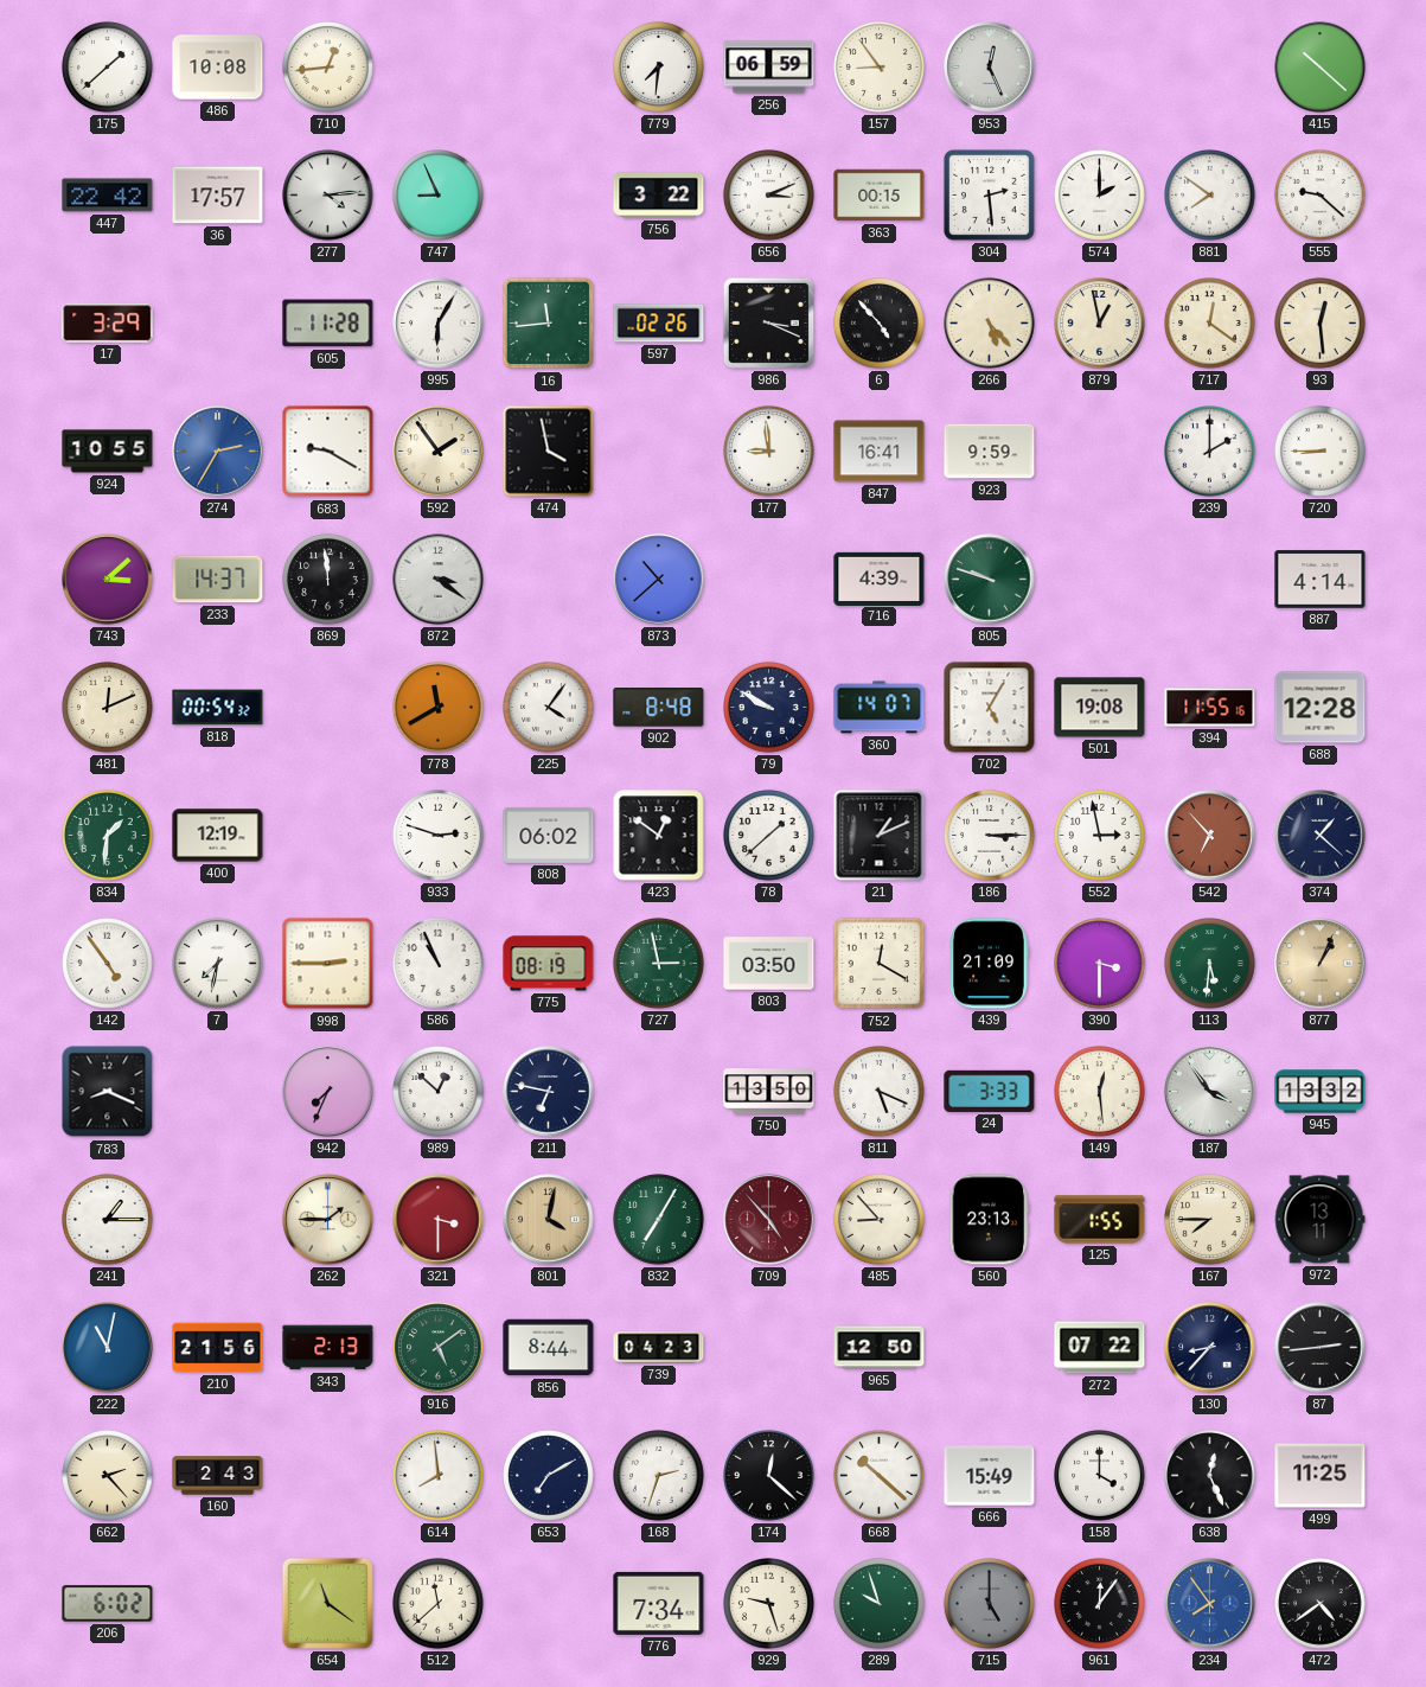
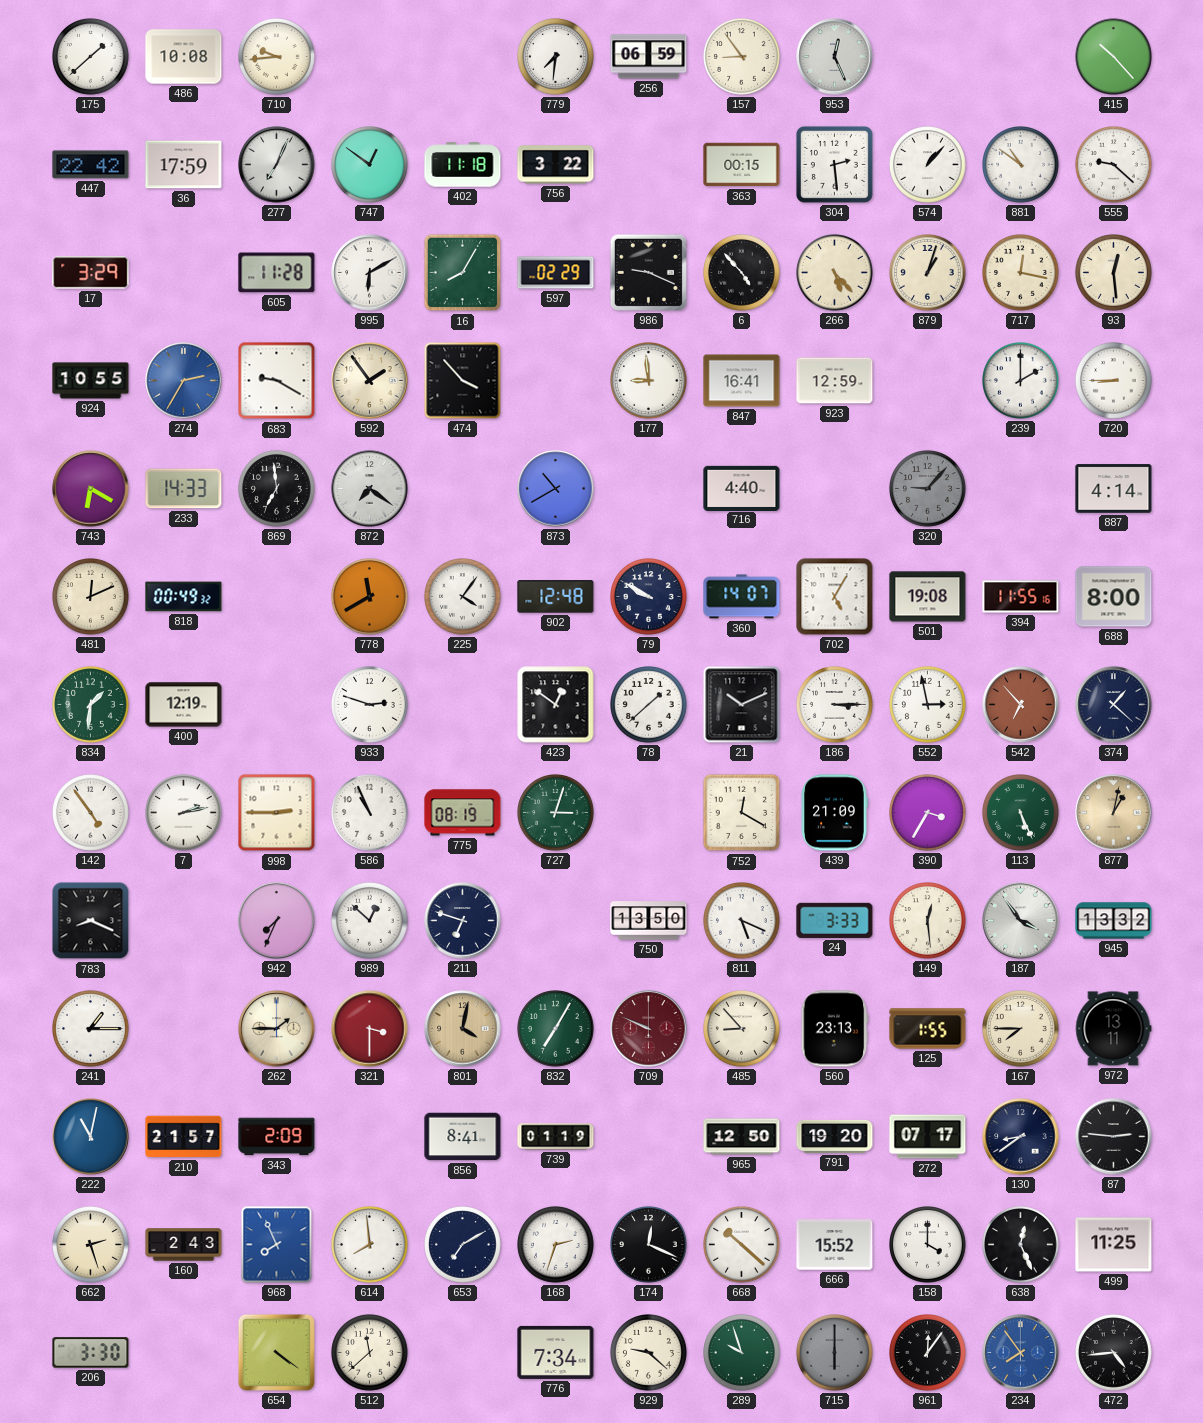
710: 12:44 -> 9:44
415: 10:22 -> 10:23
36: 17:57 -> 17:59
277: 4:14 -> 7:04
747: 8:56 -> 12:51
402: none -> 11:18
656: 3:11 -> none
574: 2:00 -> 1:07
881: 7:51 -> 10:51
995: 6:05 -> 6:10
16: 11:44 -> 8:05
597: 02:26 -> 02:29
986: 3:19 -> 9:19
879: 12:58 -> 1:03
717: 12:21 -> 12:17
474: 3:58 -> 3:53
923: 9:59 -> 12:59
743: 3:08 -> 6:20
233: 14:37 -> 14:33
869: 11:59 -> 6:59
872: 3:21 -> 7:21
873: 10:38 -> 10:40
716: 4:39 -> 4:40
805: 9:48 -> none
320: none -> 9:07
818: 00:54 -> 00:49
902: 8:48 -> 12:48
688: 12:28 -> 8:00
808: 06:02 -> none
21: 1:11 -> 10:11
7: 7:32 -> 2:13
727: 2:58 -> 3:03
803: 03:50 -> none
390: 3:30 -> 3:35
113: 5:31 -> 5:26
877: 1:04 -> 1:02
211: 6:47 -> 6:48
709: 4:53 -> 9:49
210: 21:56 -> 21:57
343: 2:13 -> 2:09
916: 5:09 -> none
856: 8:44 -> 8:41
739: 04:23 -> 01:19
791: none -> 19:20
272: 07:22 -> 07:17
130: 8:37 -> 8:39
87: 2:44 -> 2:46
662: 2:23 -> 2:27
968: none -> 7:56
174: 12:22 -> 12:19
666: 15:49 -> 15:52
206: 6:02 -> 3:30
654: 11:21 -> 4:21
929: 9:27 -> 9:22
715: 5:00 -> 6:00
472: 4:39 -> 4:44
